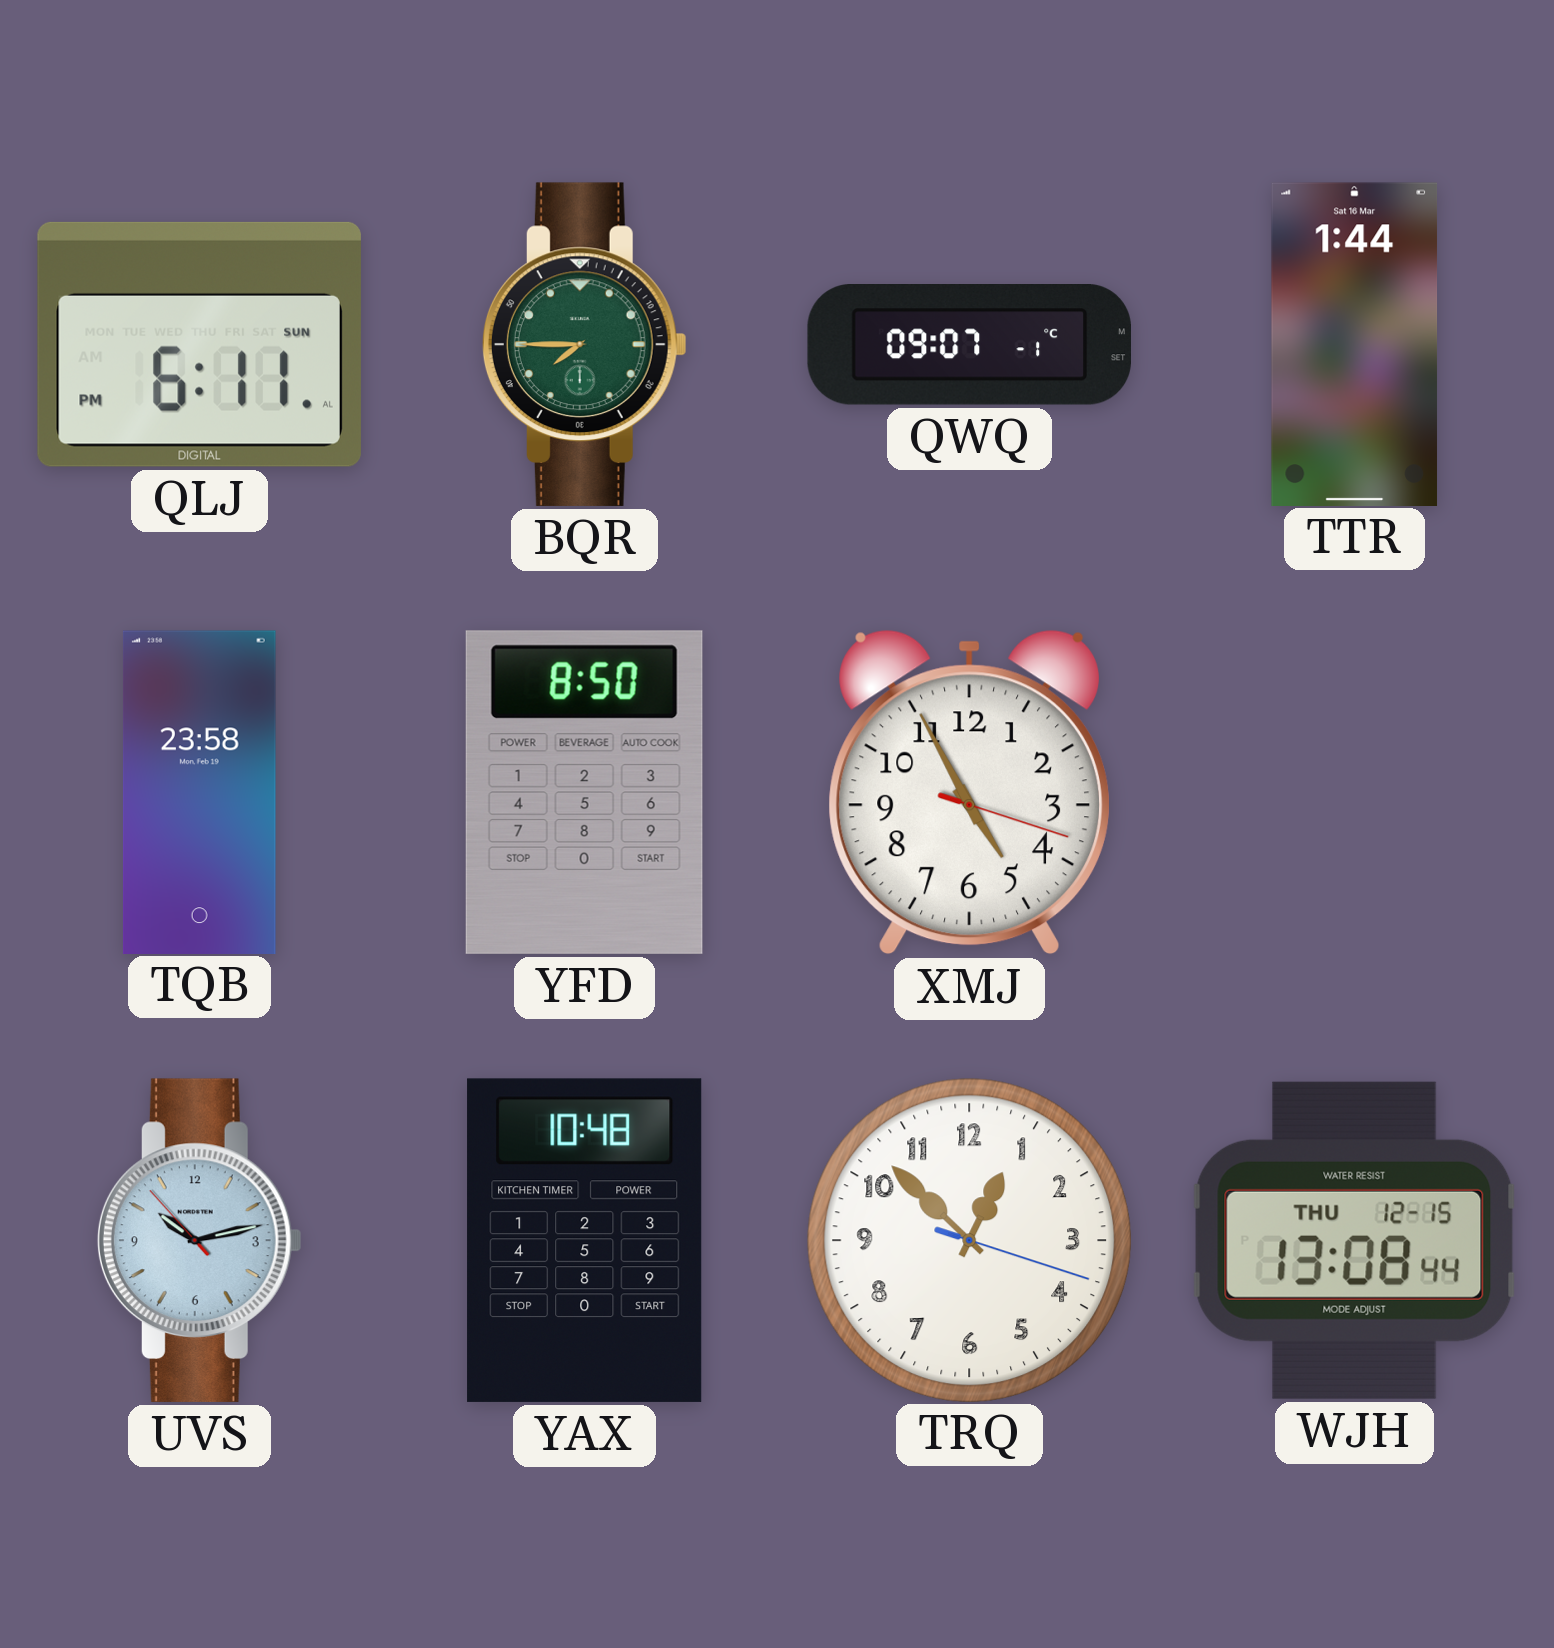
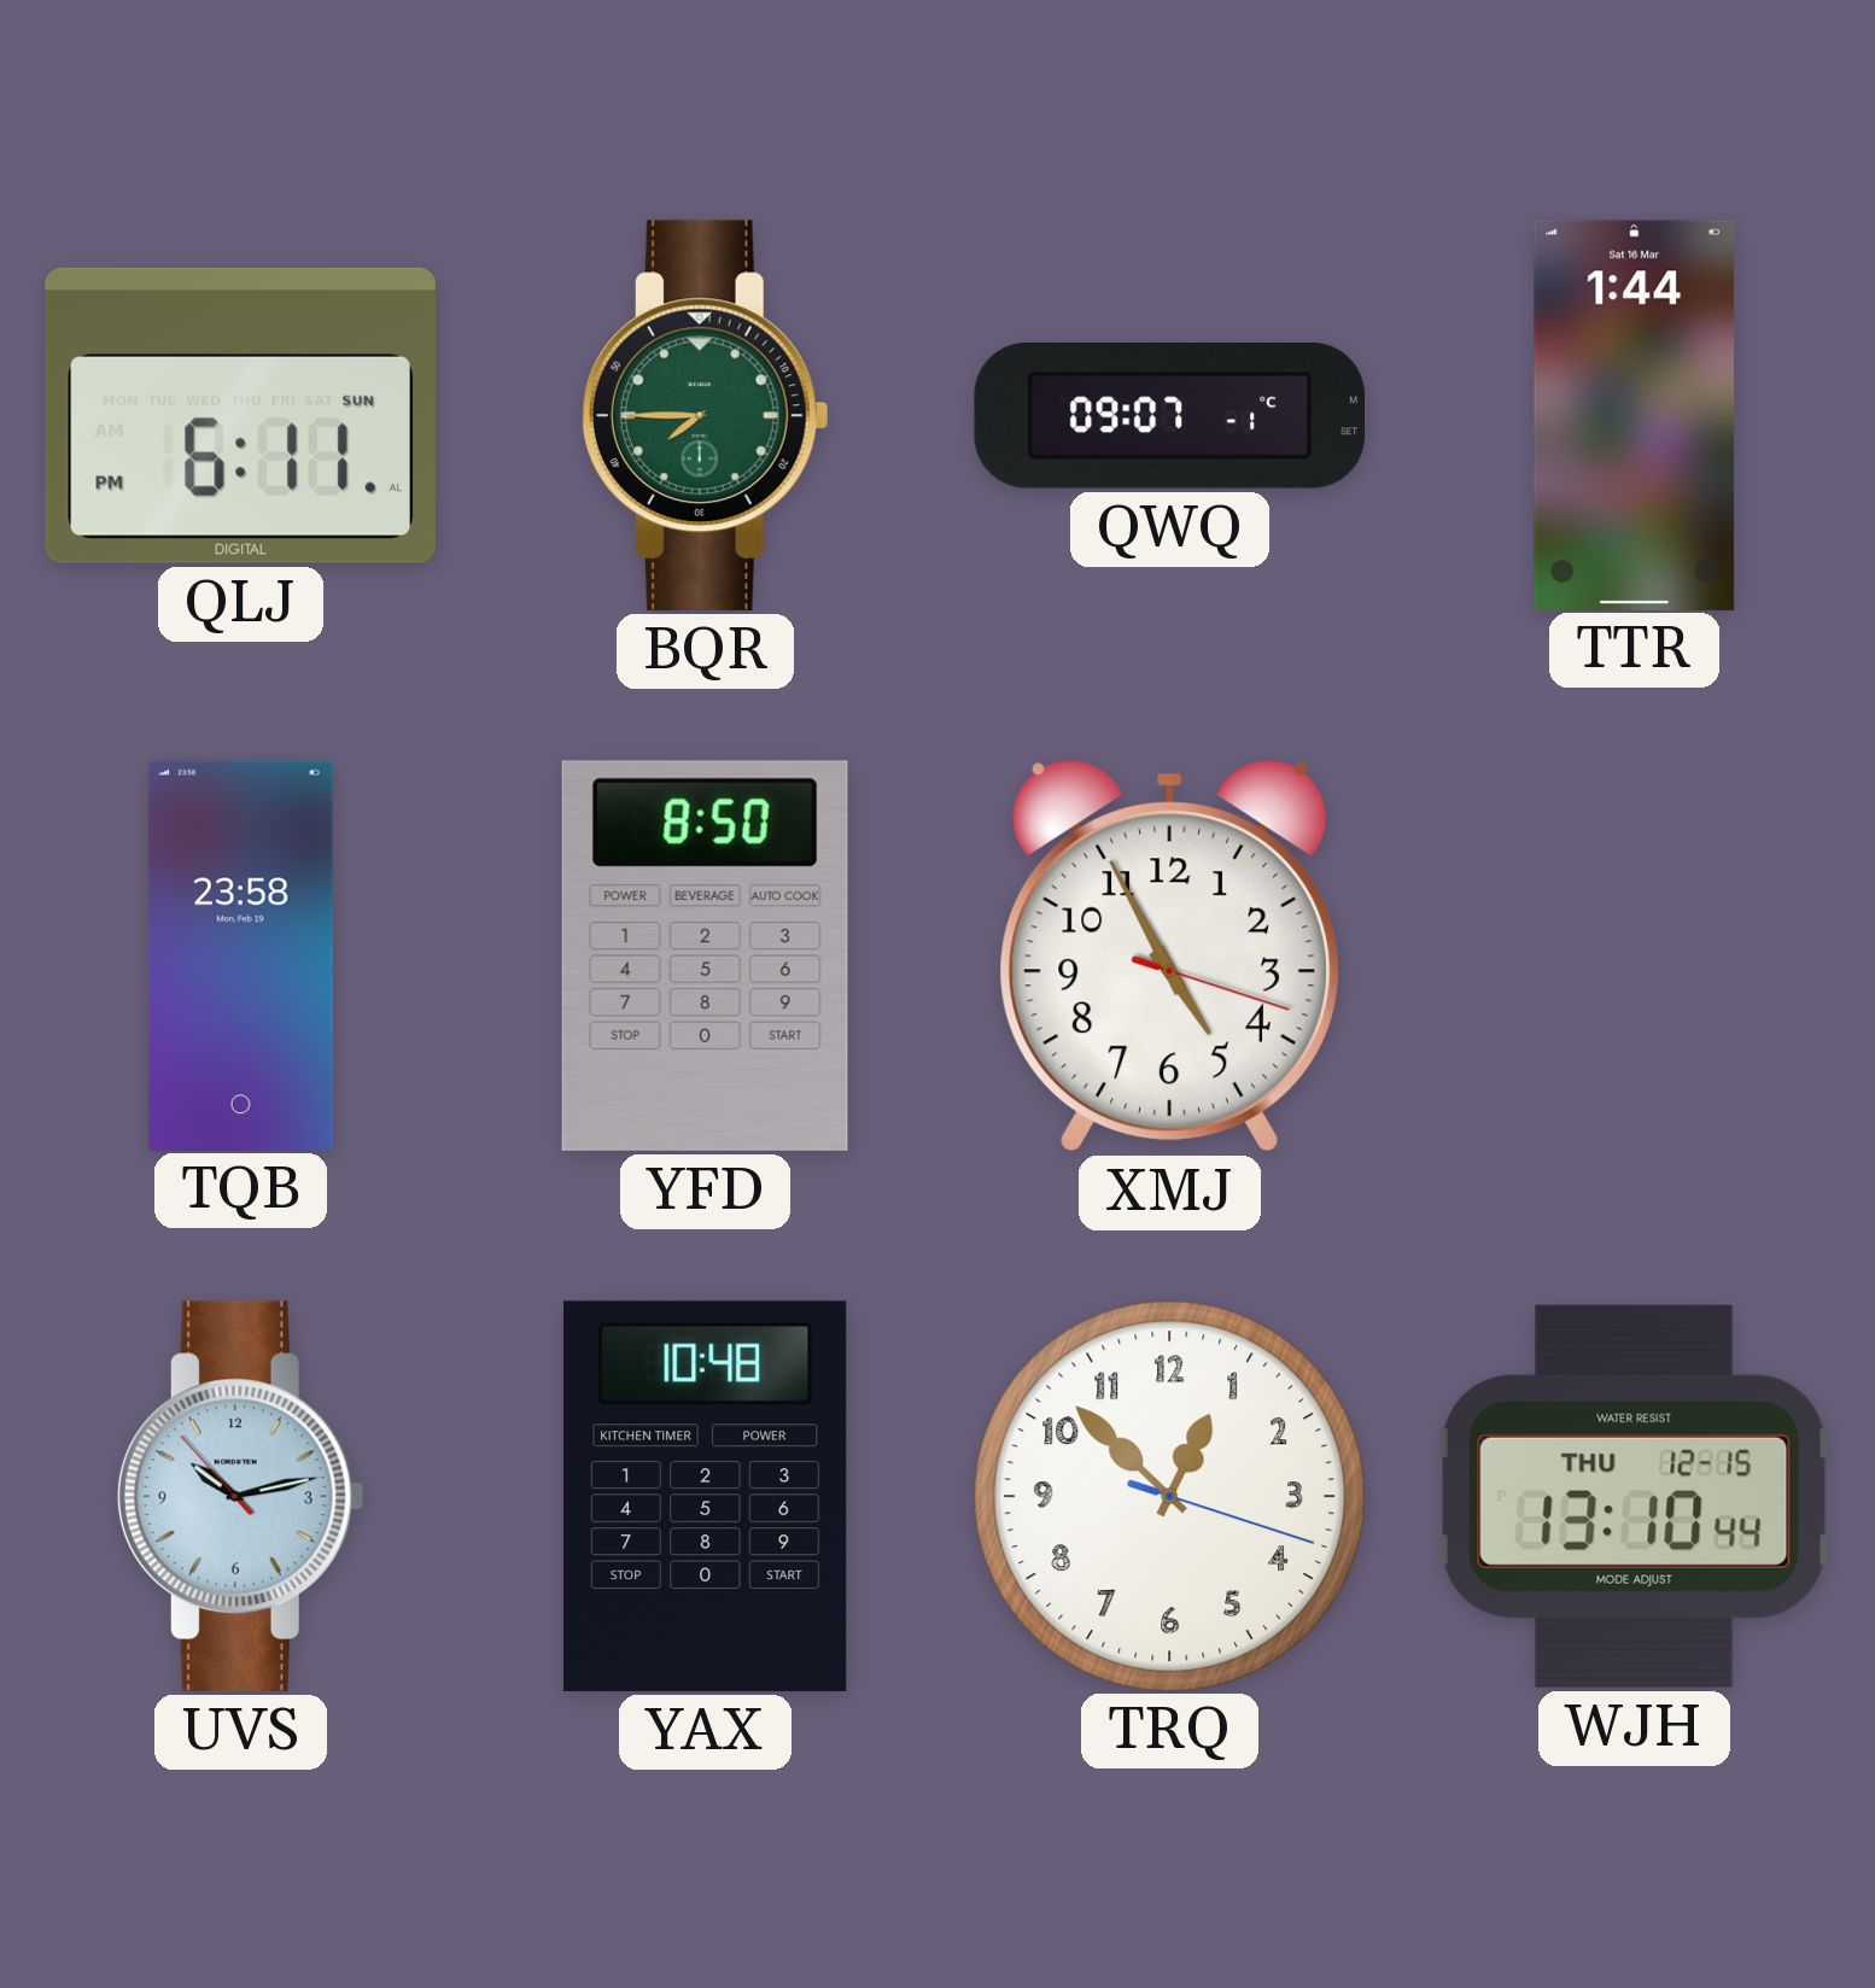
WJH: 13:08 -> 13:10
